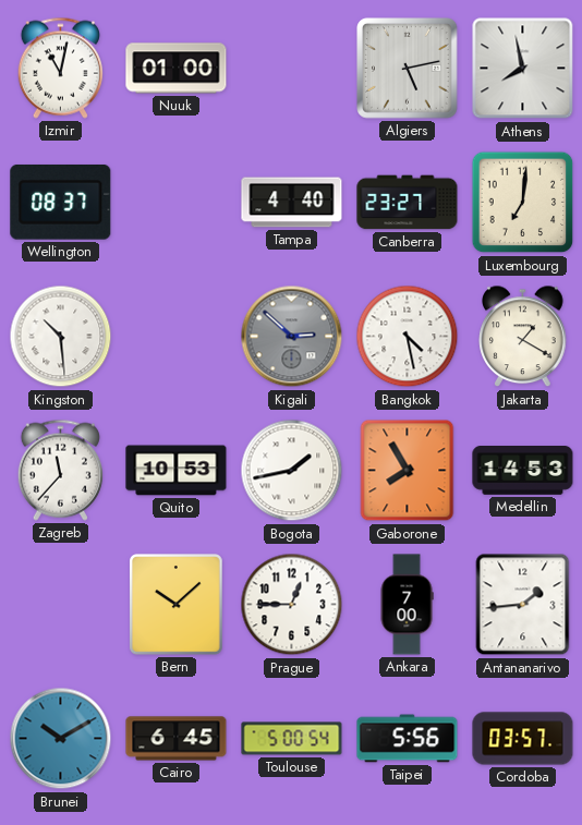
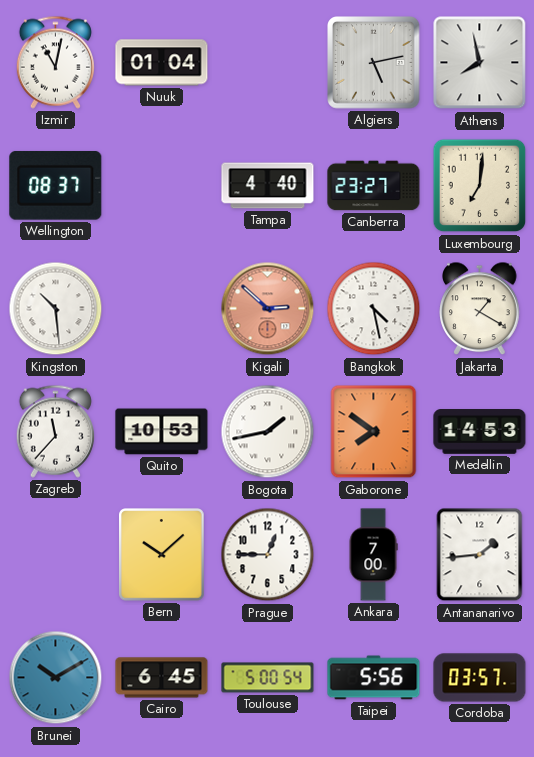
Nuuk: 01:00 -> 01:04
Kigali dial: grey -> salmon
Gaborone: 7:55 -> 7:51
